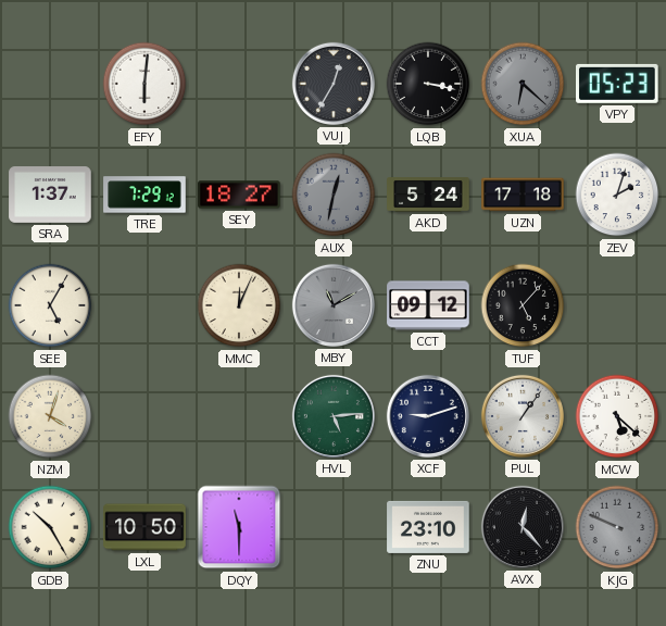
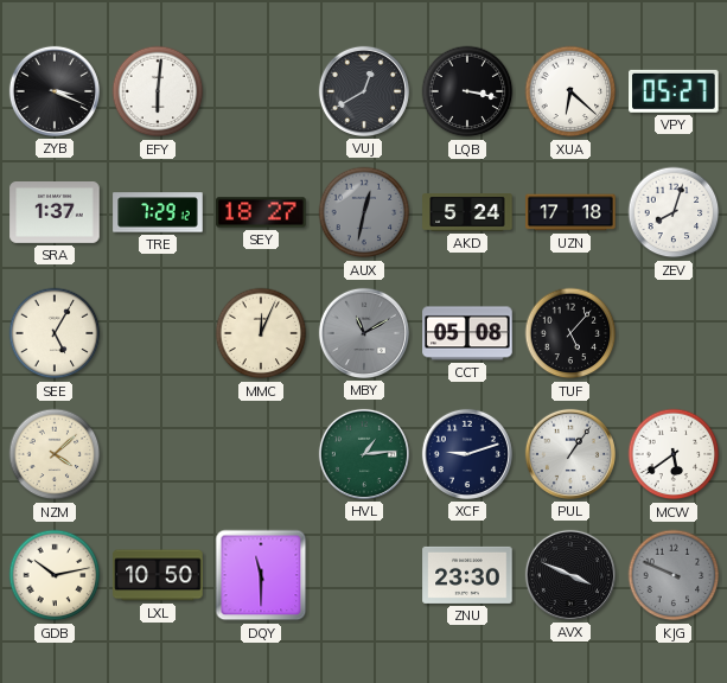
ZYB: none -> 3:19
VUJ: 12:35 -> 12:40
XUA dial: grey -> white
VPY: 05:23 -> 05:27
ZEV: 2:03 -> 8:03
CCT: 09:12 -> 05:08
NZM: 4:03 -> 4:08
HVL: 5:14 -> 1:14
MCW: 5:22 -> 5:39
GDB: 10:25 -> 10:13
ZNU: 23:10 -> 23:30
AVX: 12:23 -> 3:49
